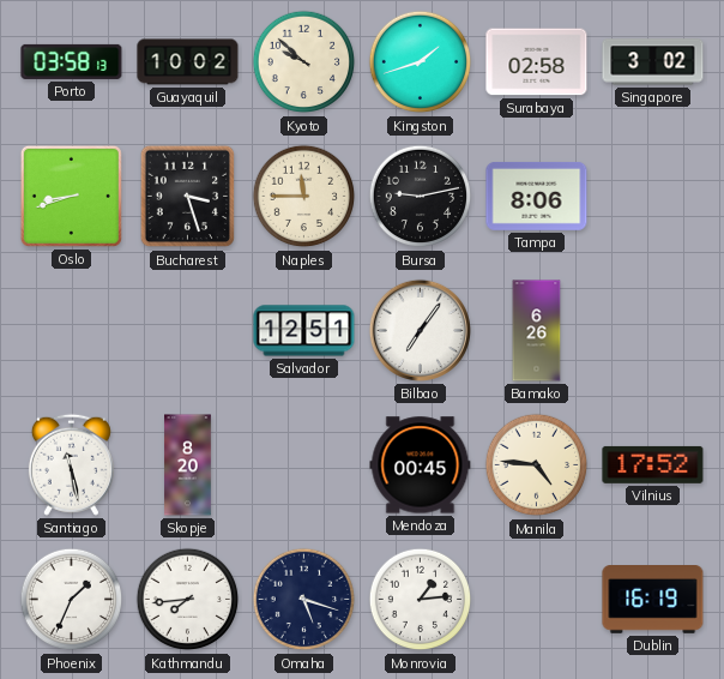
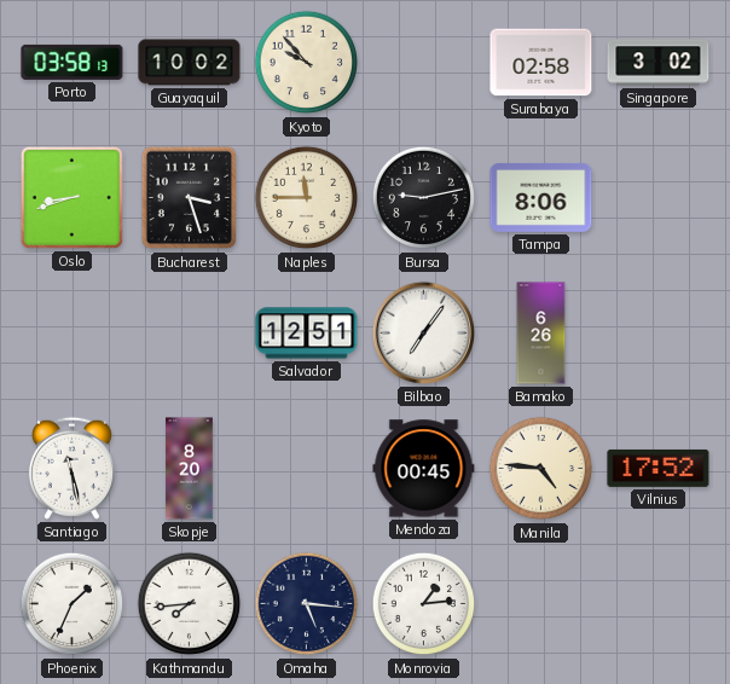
Kyoto: 9:52 -> 9:53
Kingston: 1:42 -> none
Omaha: 5:18 -> 5:16
Dublin: 16:19 -> none
